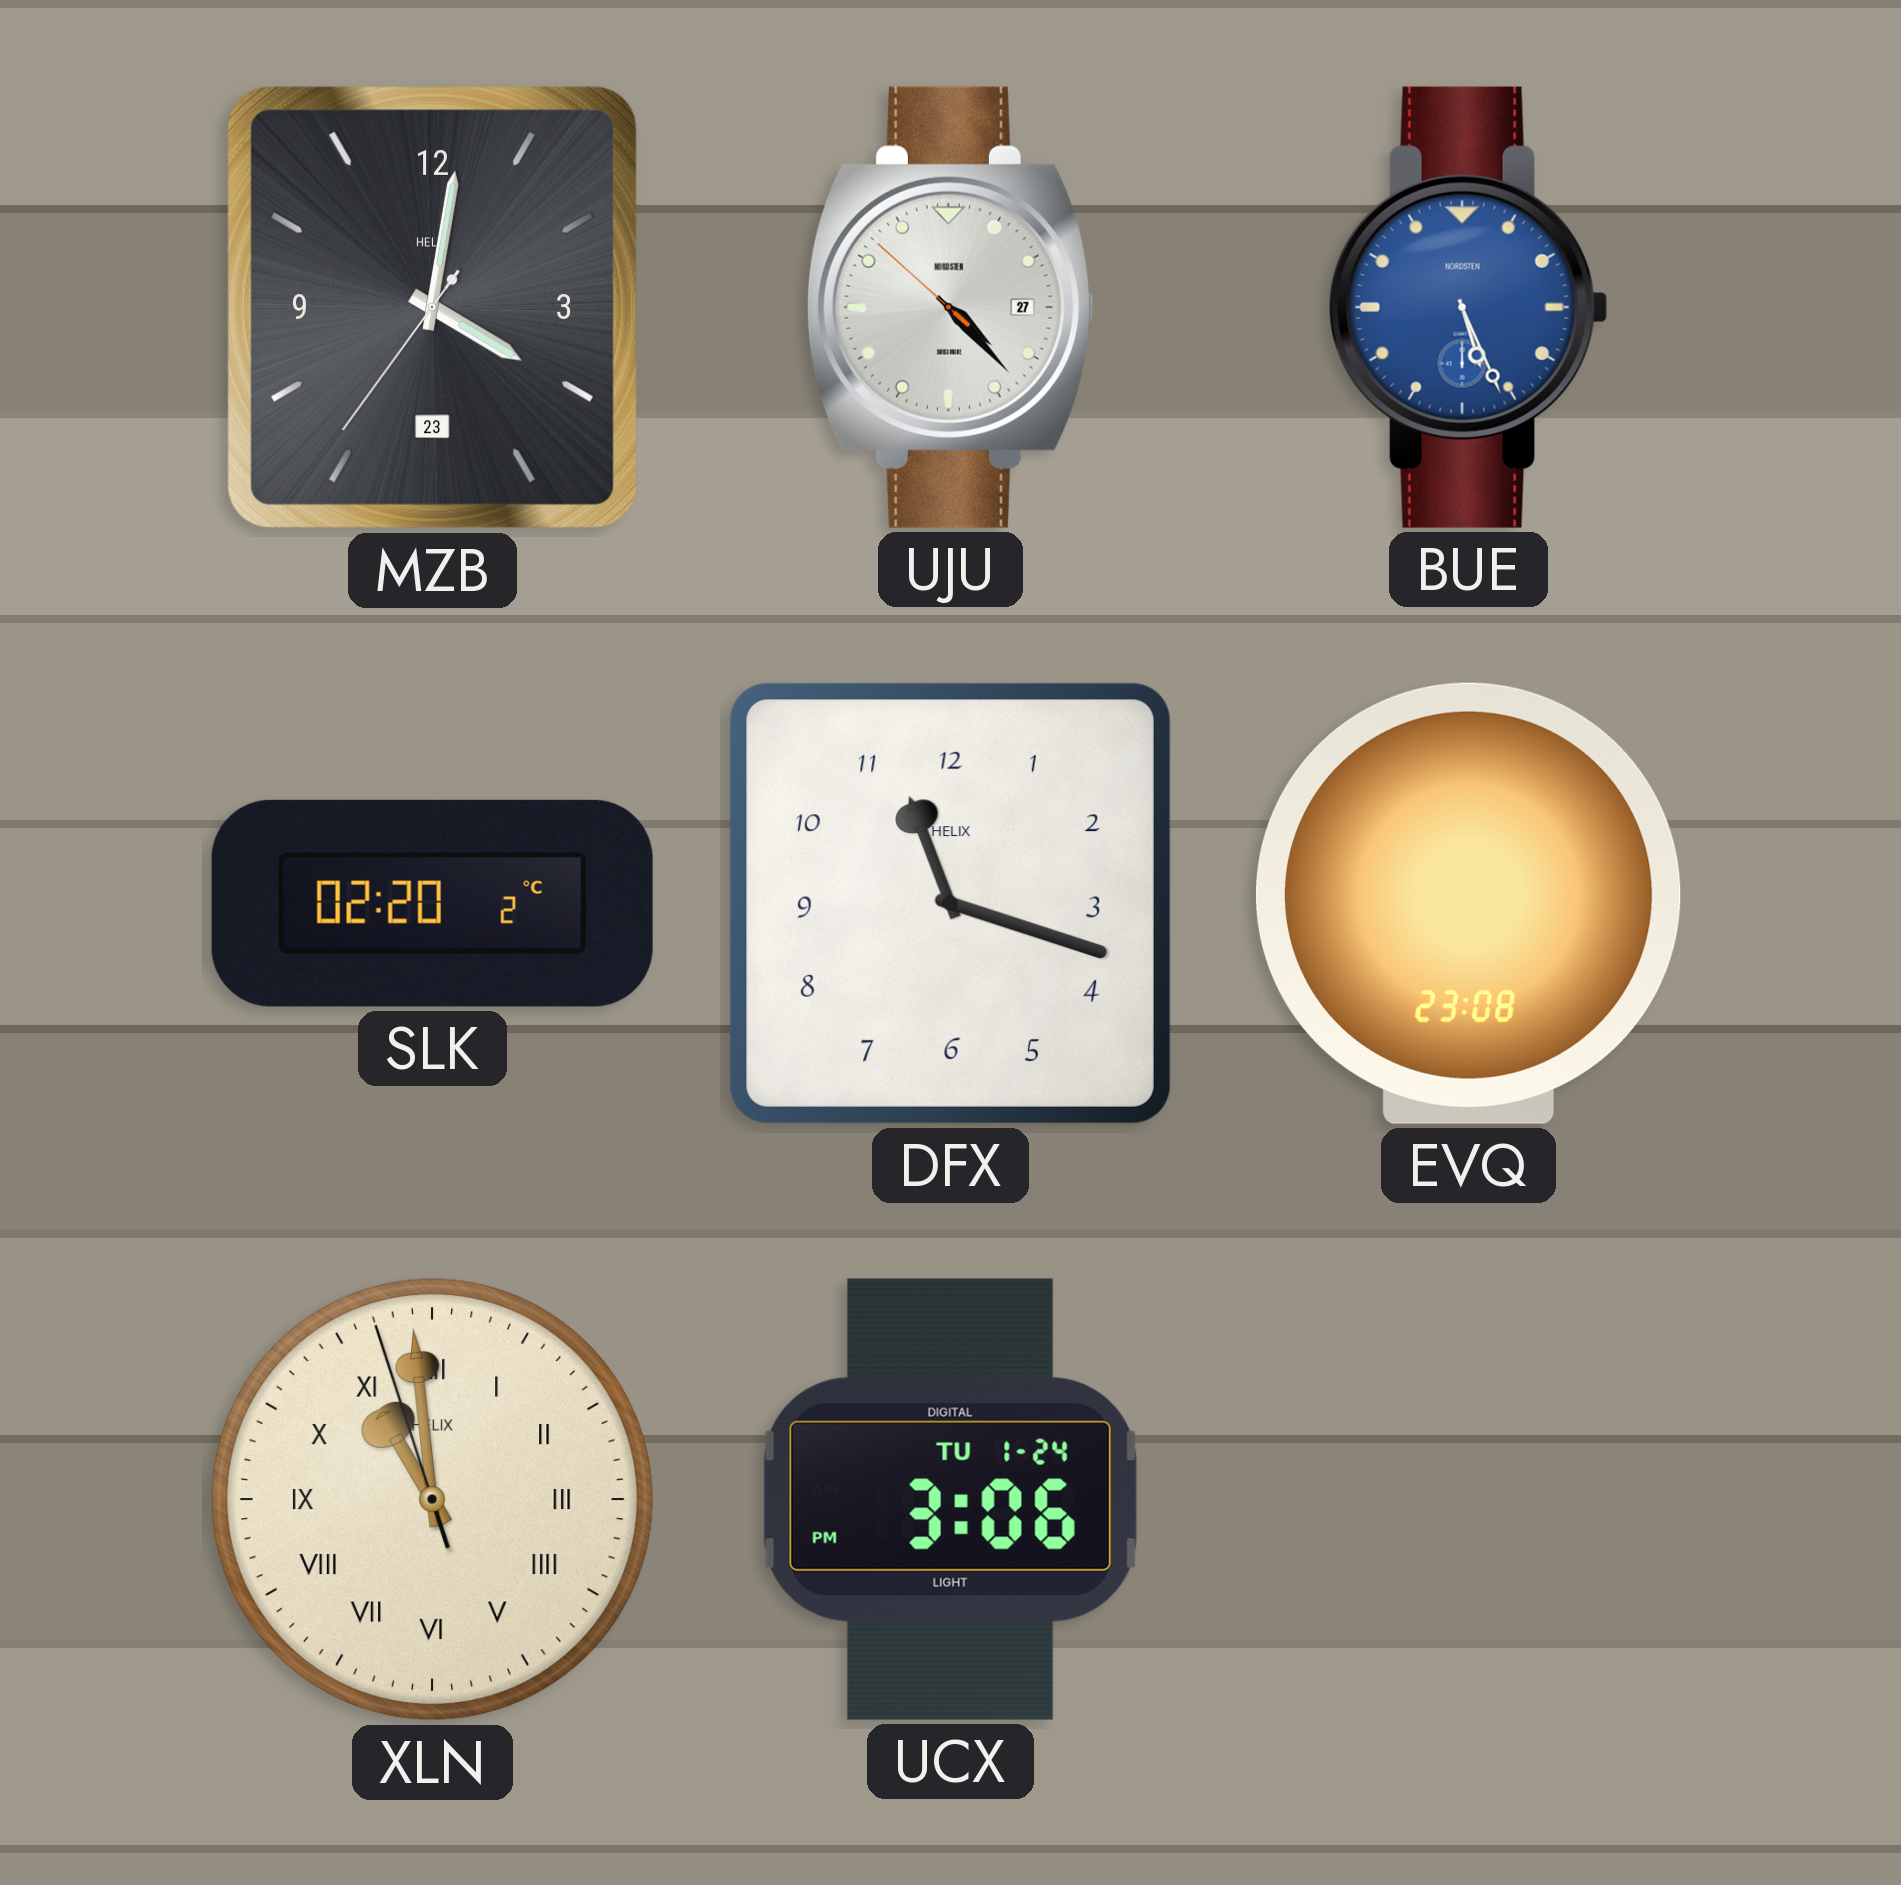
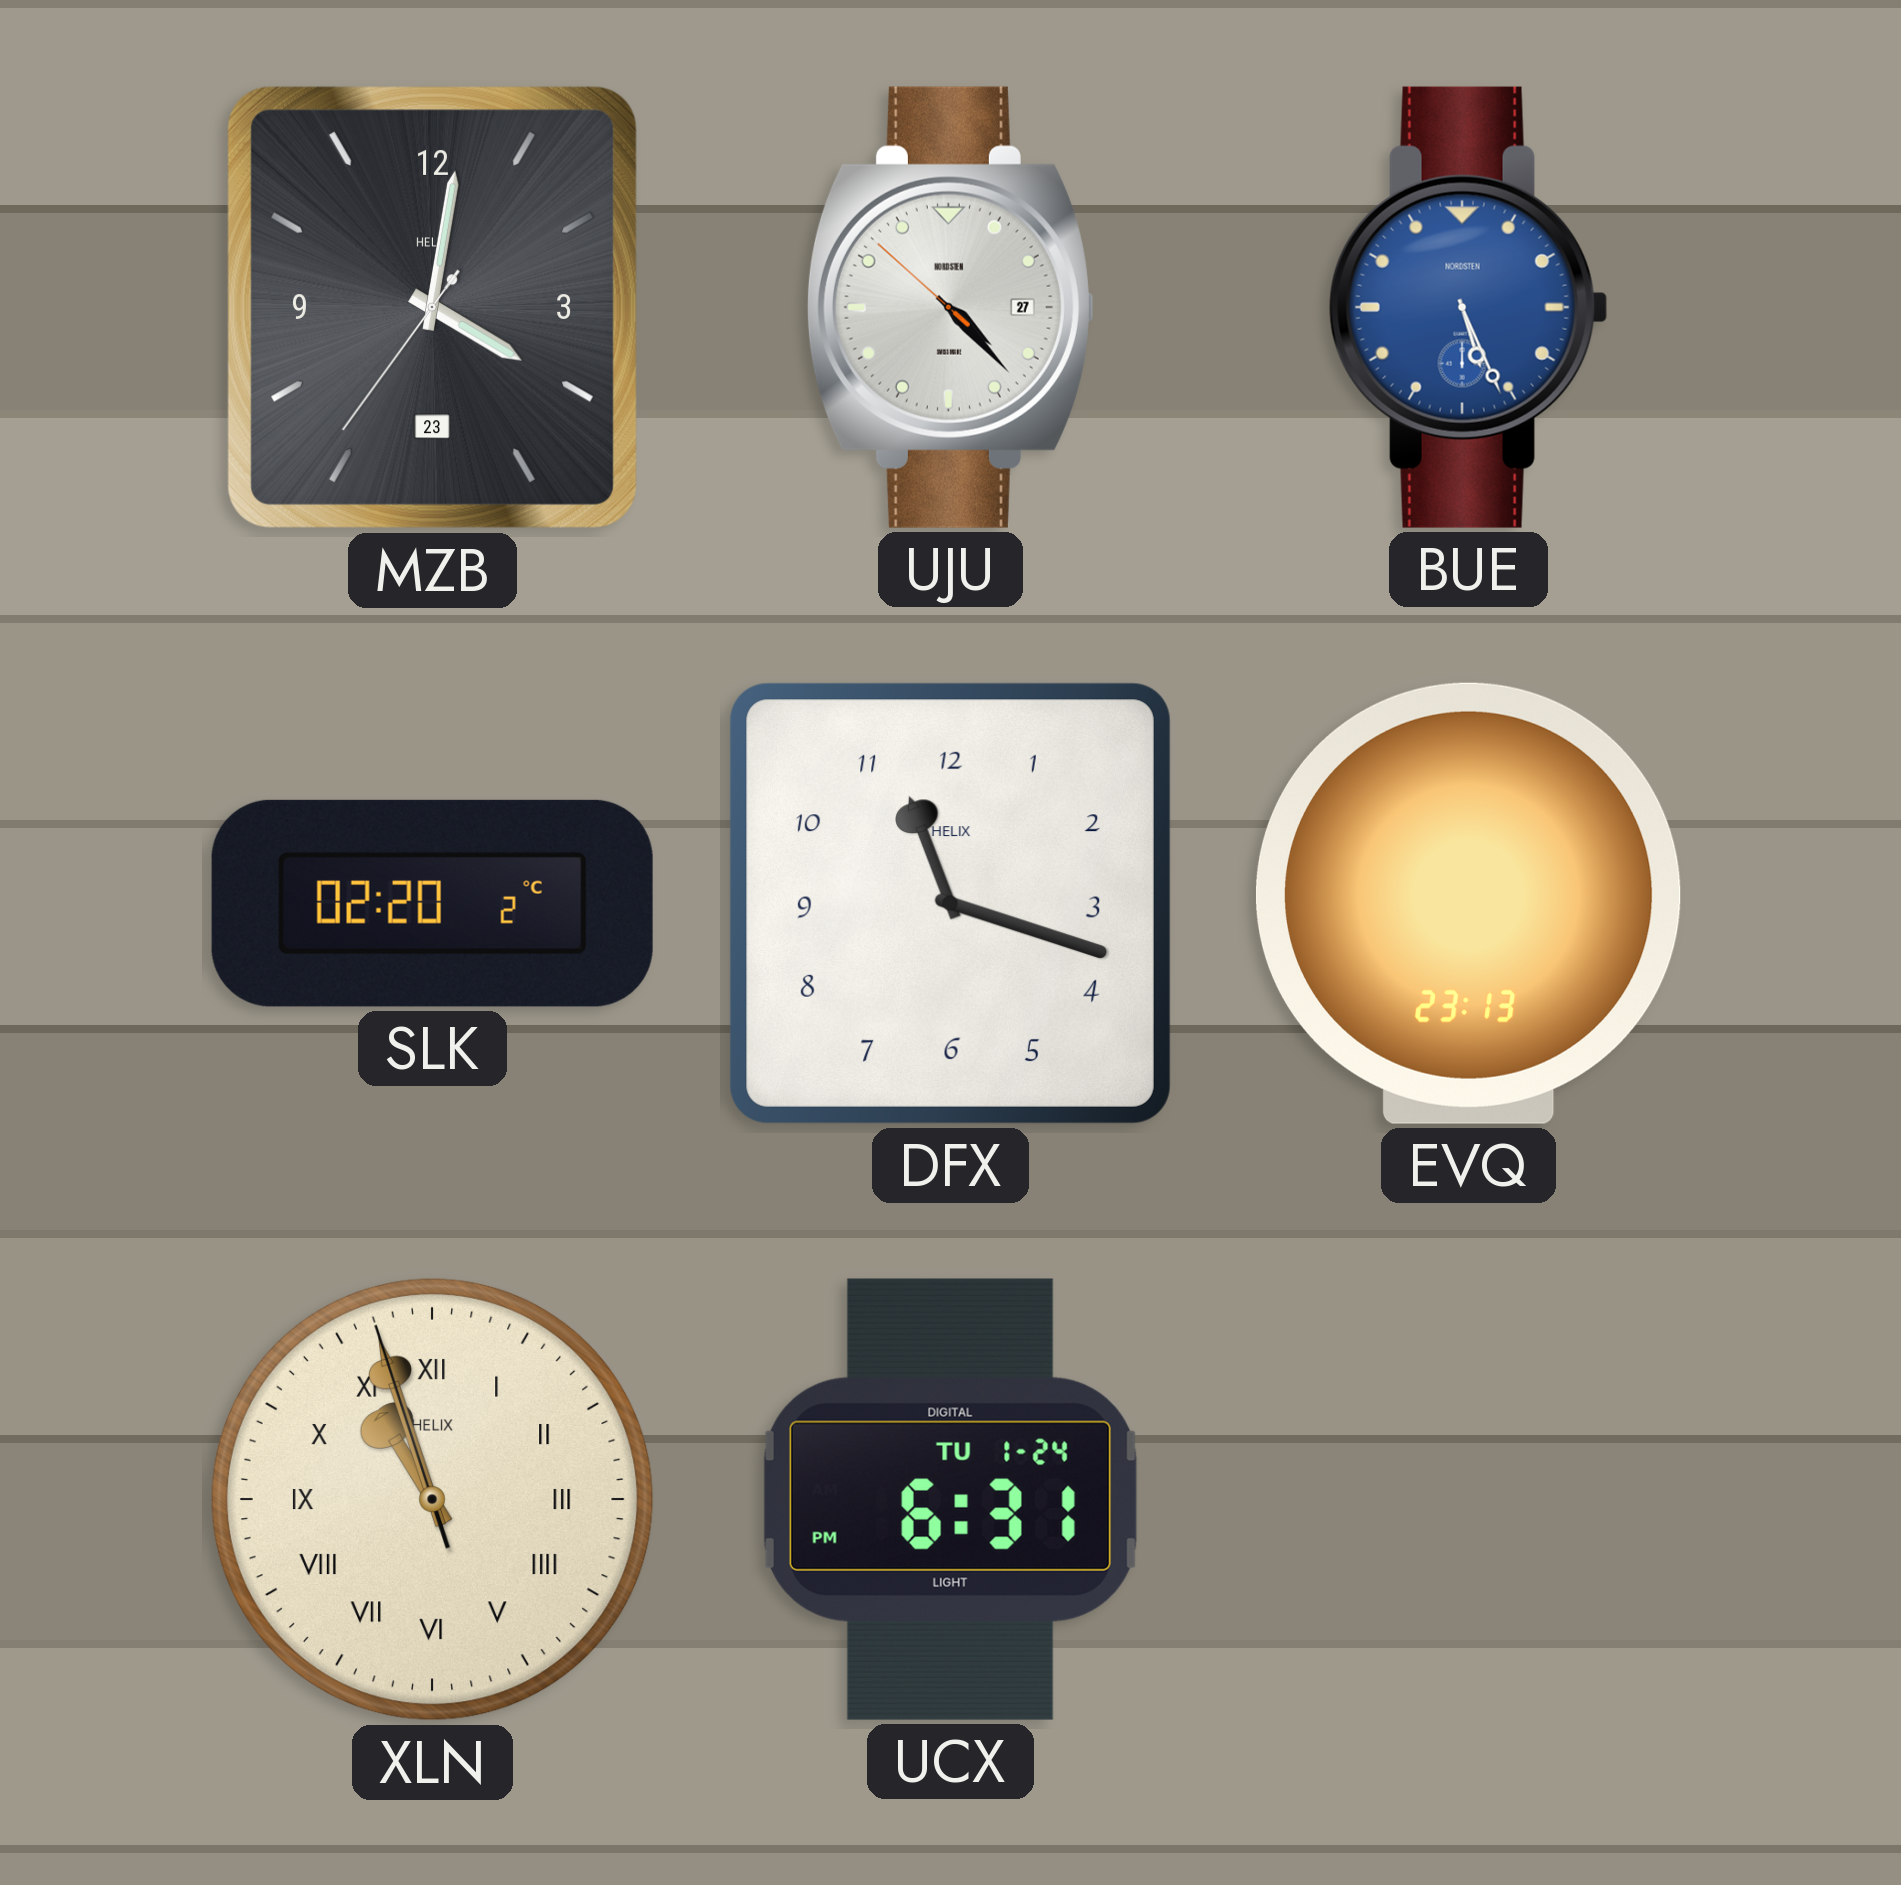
EVQ: 23:08 -> 23:13
XLN: 10:58 -> 10:56
UCX: 3:06 -> 6:31
